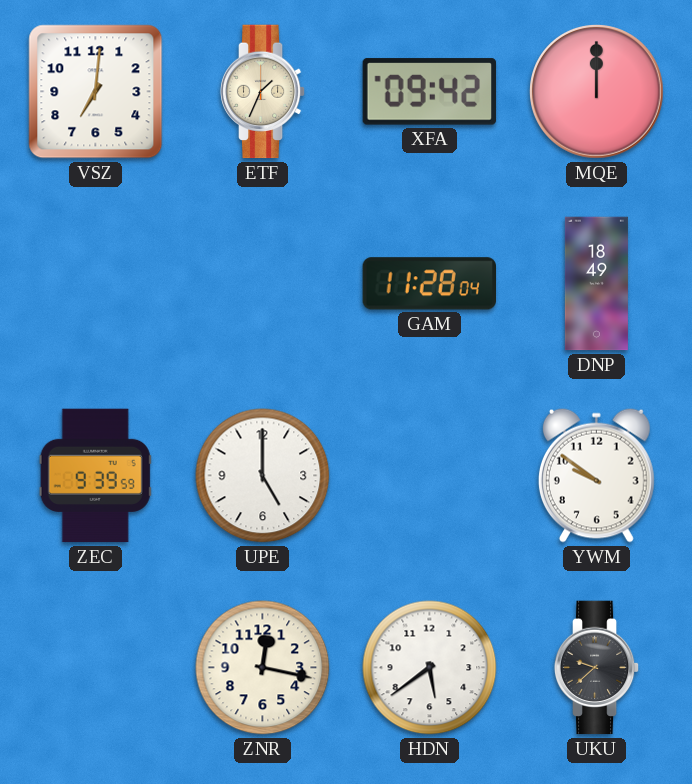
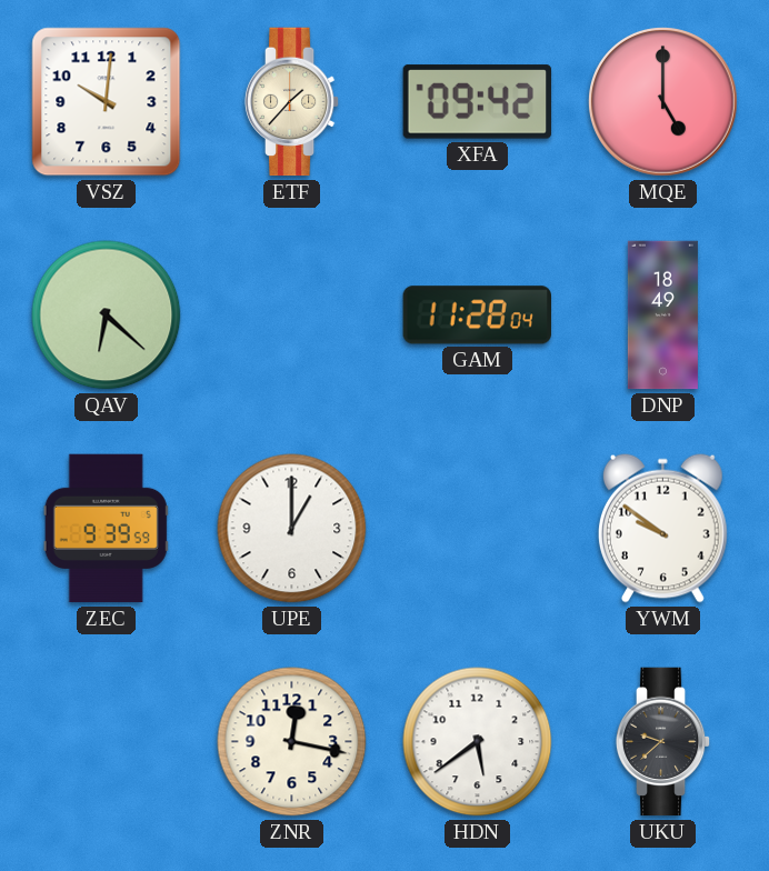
VSZ: 7:01 -> 10:01
ETF: 1:34 -> 1:37
MQE: 12:00 -> 5:00
QAV: none -> 6:22
UPE: 5:00 -> 1:00
